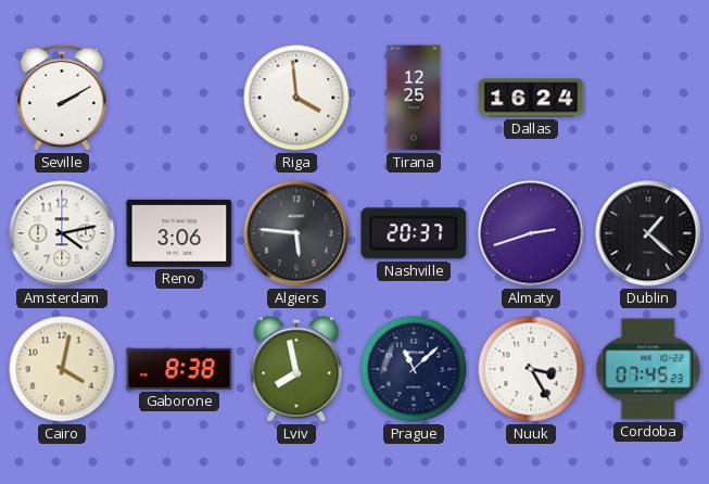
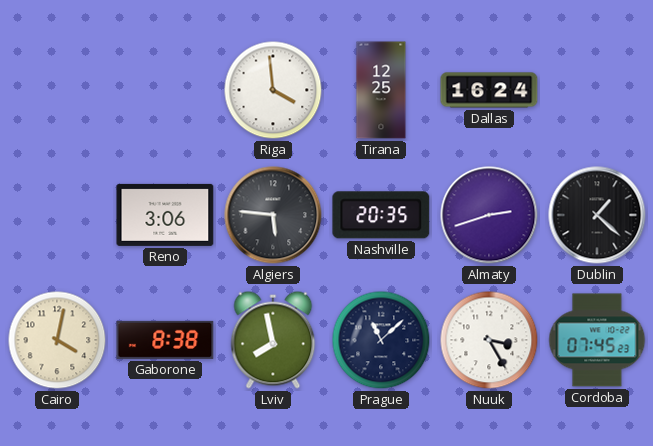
Seville: 2:10 -> none
Amsterdam: 4:13 -> none
Nashville: 20:37 -> 20:35
